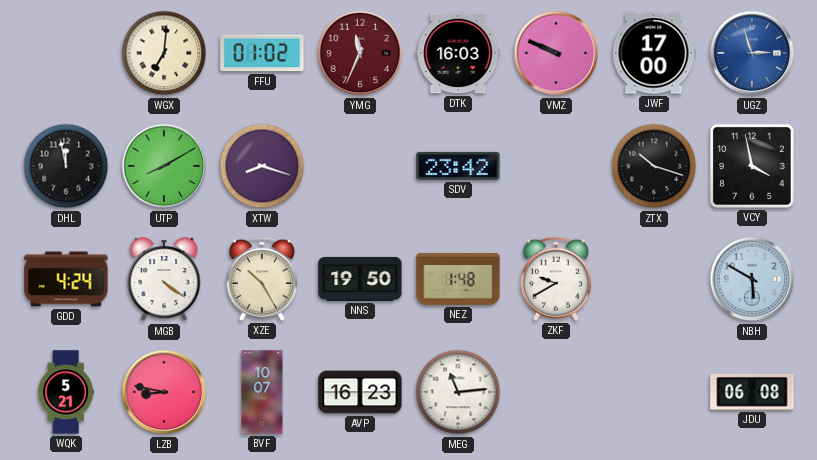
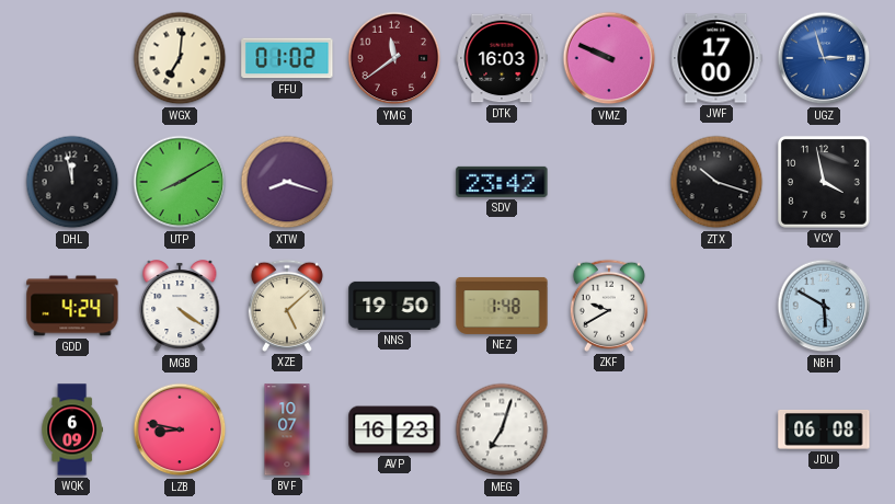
YMG: 11:34 -> 11:39
XZE: 10:25 -> 5:08
WQK: 5:21 -> 6:09
MEG: 11:14 -> 7:03
